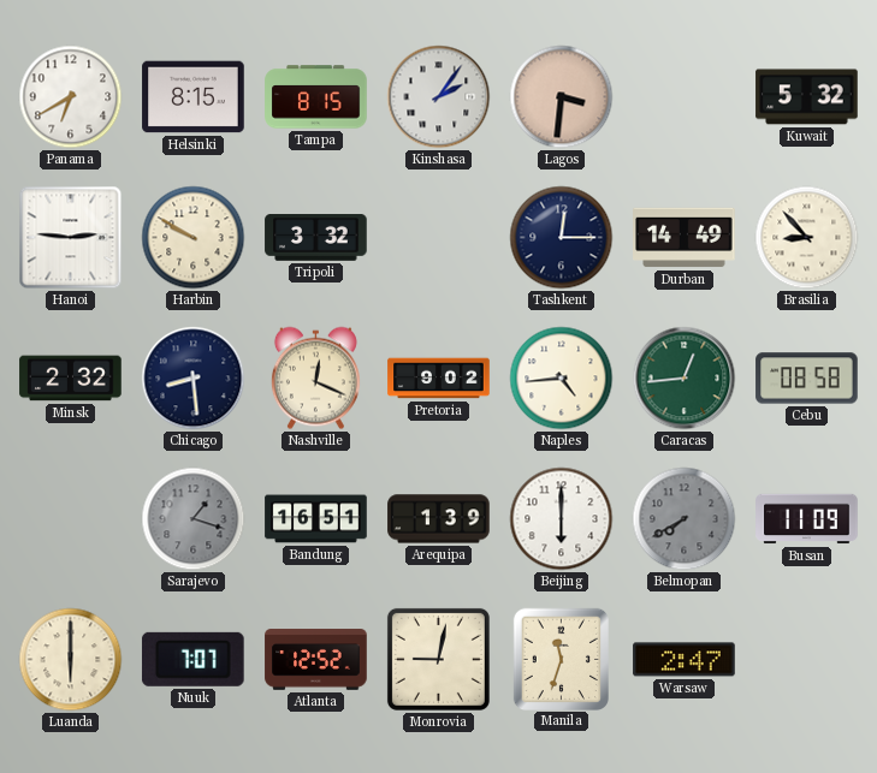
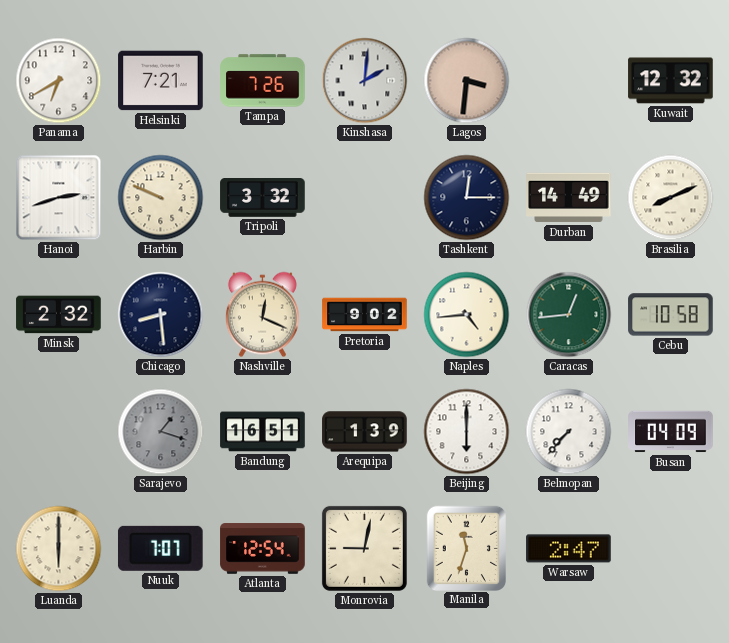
Helsinki: 8:15 -> 7:21
Tampa: 8:15 -> 7:26
Kinshasa: 2:06 -> 2:01
Kuwait: 5:32 -> 12:32
Hanoi: 2:46 -> 2:42
Harbin: 9:50 -> 9:49
Brasilia: 8:53 -> 8:11
Cebu: 08:58 -> 10:58
Belmopan: 7:40 -> 7:37
Belmopan dial: grey -> white
Busan: 11:09 -> 04:09
Atlanta: 12:52 -> 12:54
